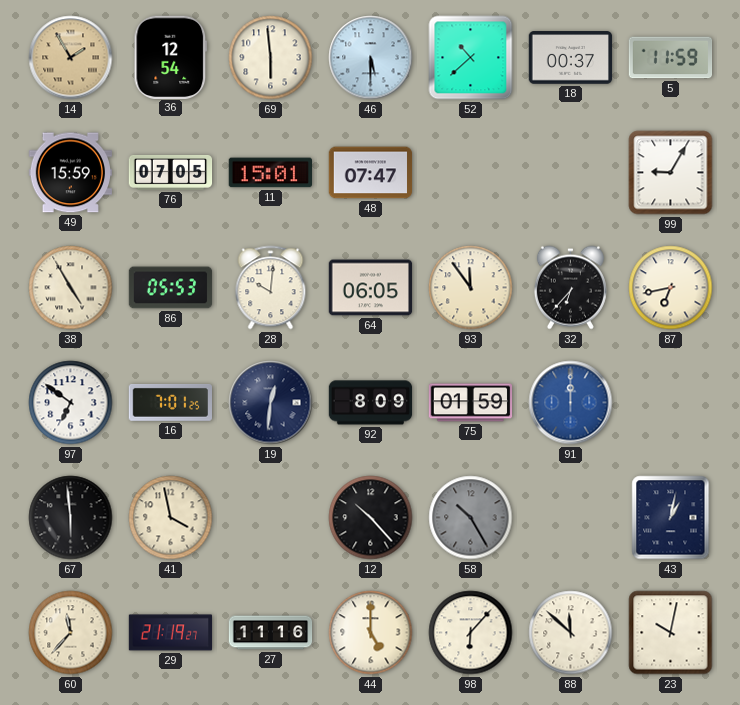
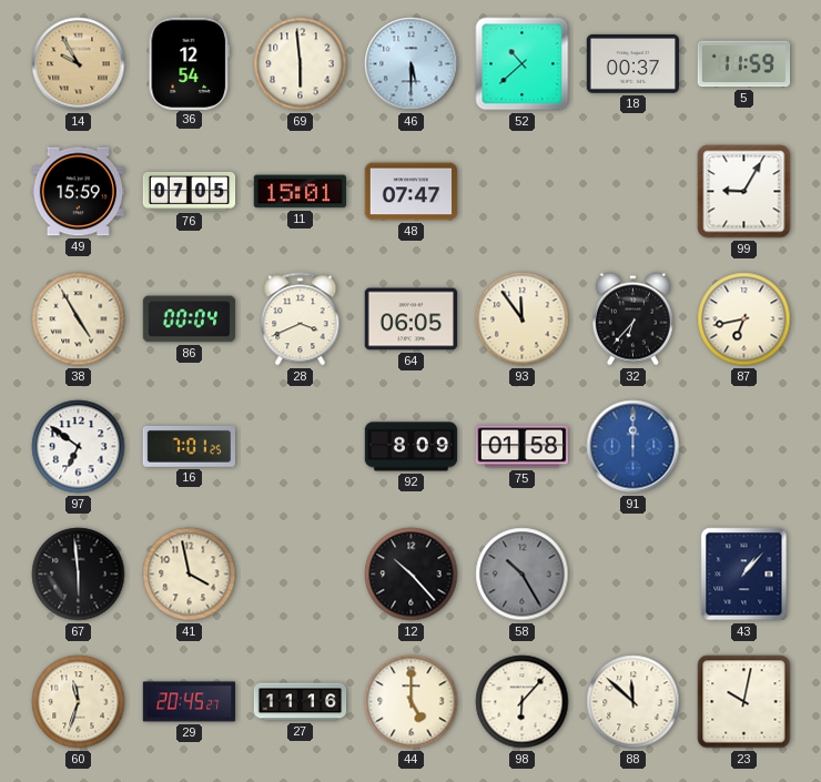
14: 1:55 -> 9:55
86: 05:53 -> 00:04
28: 10:01 -> 3:41
19: 12:31 -> none
75: 01:59 -> 01:58
43: 1:02 -> 1:07
60: 11:37 -> 11:33
29: 21:19 -> 20:45
